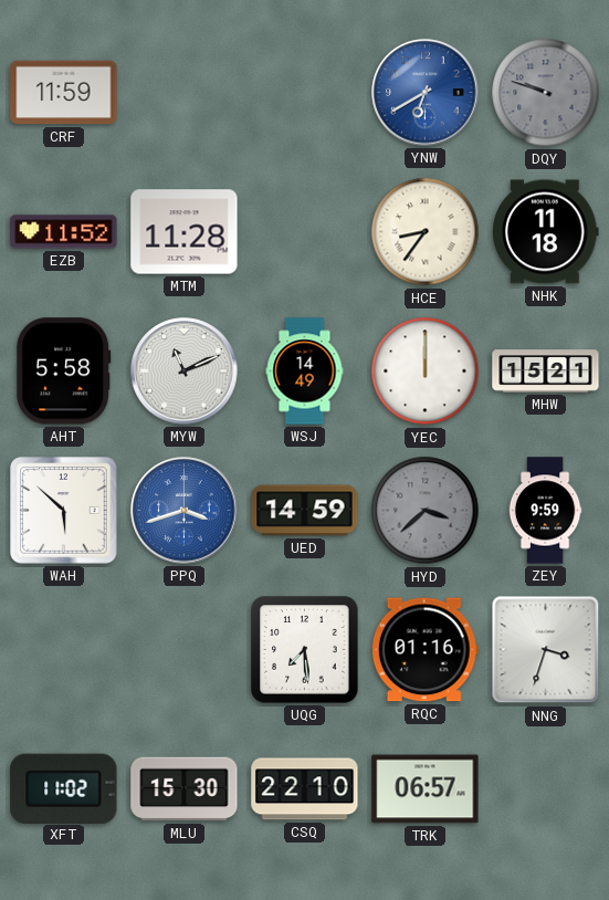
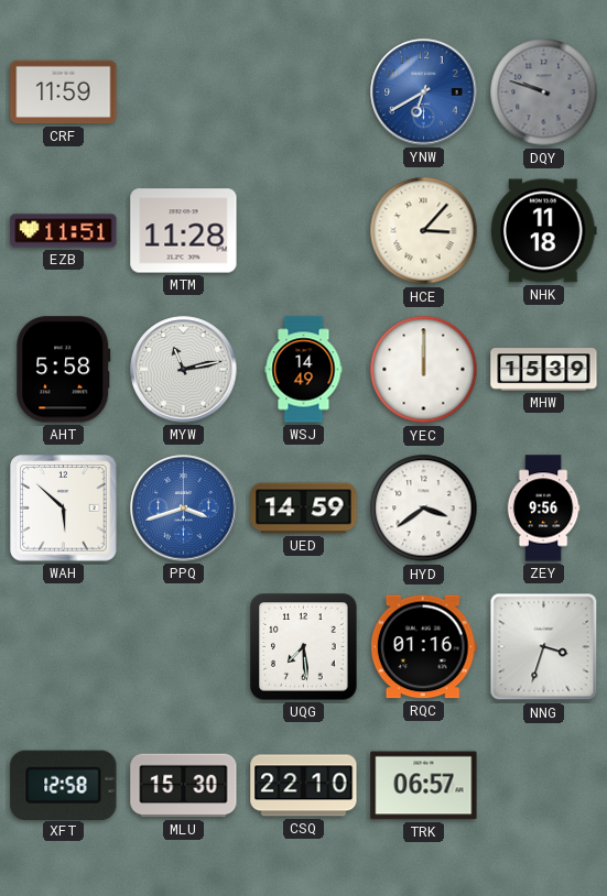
EZB: 11:52 -> 11:51
HCE: 8:36 -> 3:07
MYW: 11:11 -> 11:13
MHW: 15:21 -> 15:39
HYD: 3:38 -> 3:39
HYD dial: grey -> white
ZEY: 9:59 -> 9:56
XFT: 11:02 -> 12:58
